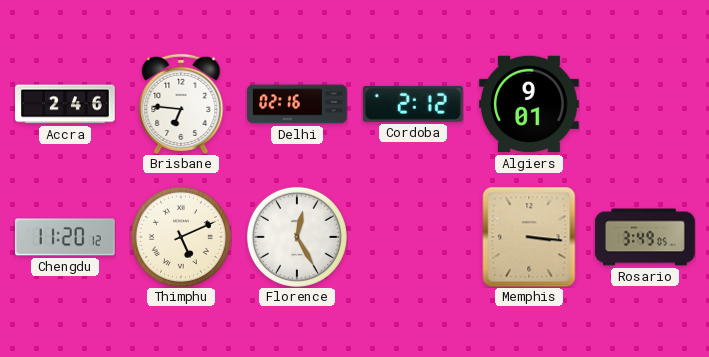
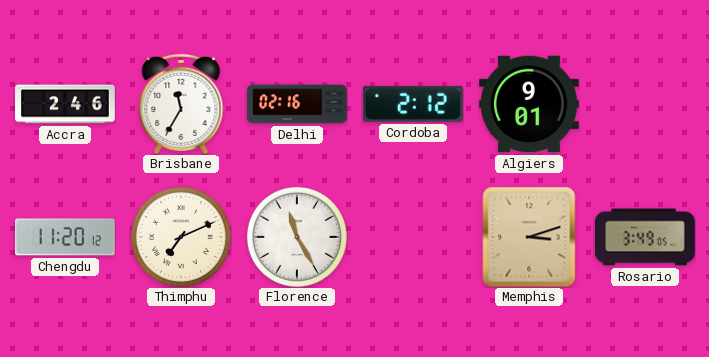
Brisbane: 6:46 -> 11:35
Thimphu: 5:11 -> 7:11
Florence: 12:25 -> 11:25
Memphis: 3:16 -> 3:12
